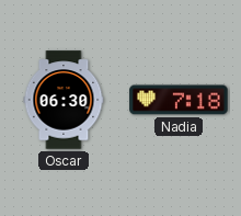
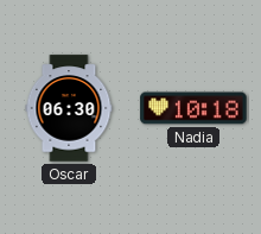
Nadia: 7:18 -> 10:18
